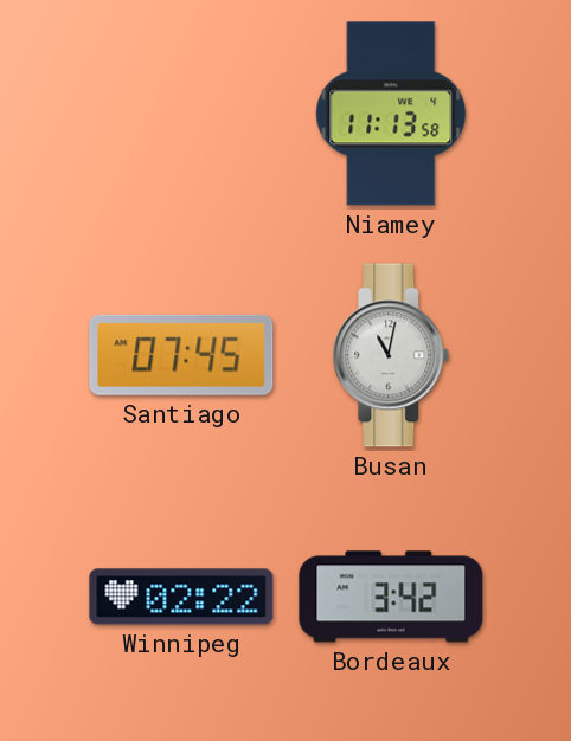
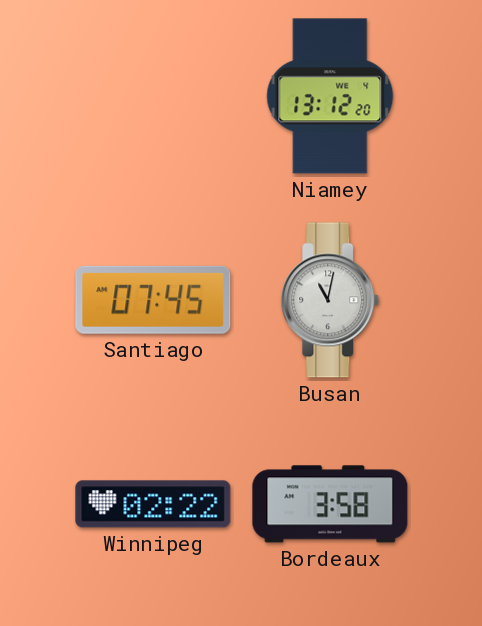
Niamey: 11:13 -> 13:12
Bordeaux: 3:42 -> 3:58
